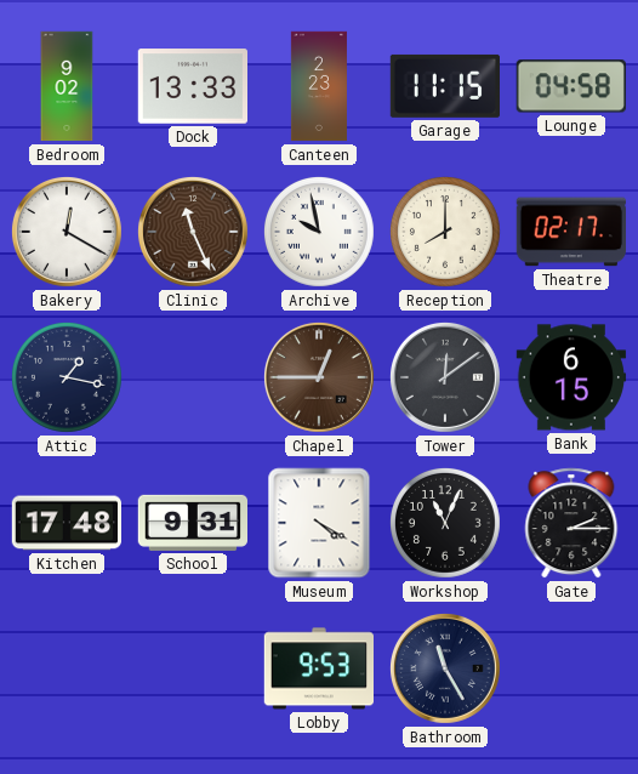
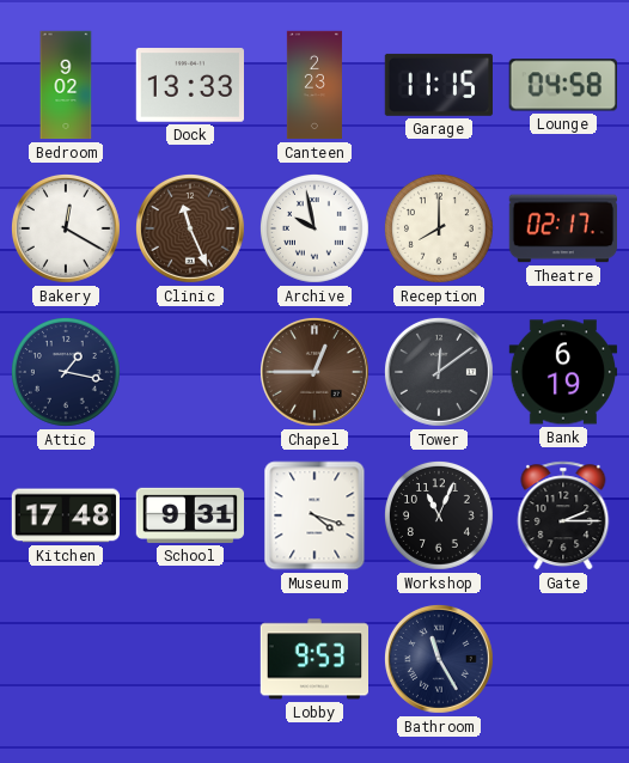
Bank: 6:15 -> 6:19
Museum: 4:20 -> 4:18
